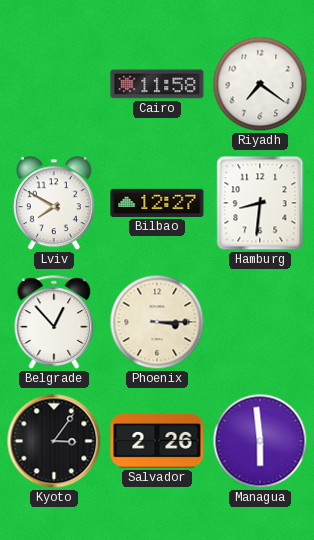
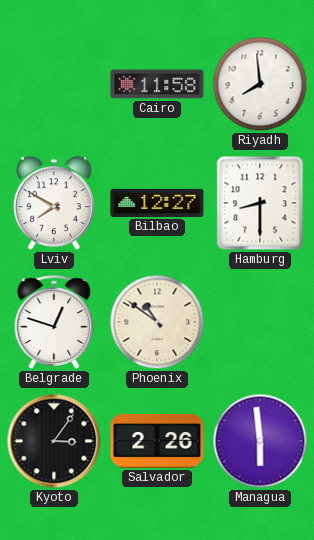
Riyadh: 7:21 -> 7:59
Hamburg: 8:31 -> 8:30
Belgrade: 12:53 -> 12:48
Phoenix: 3:15 -> 10:51
